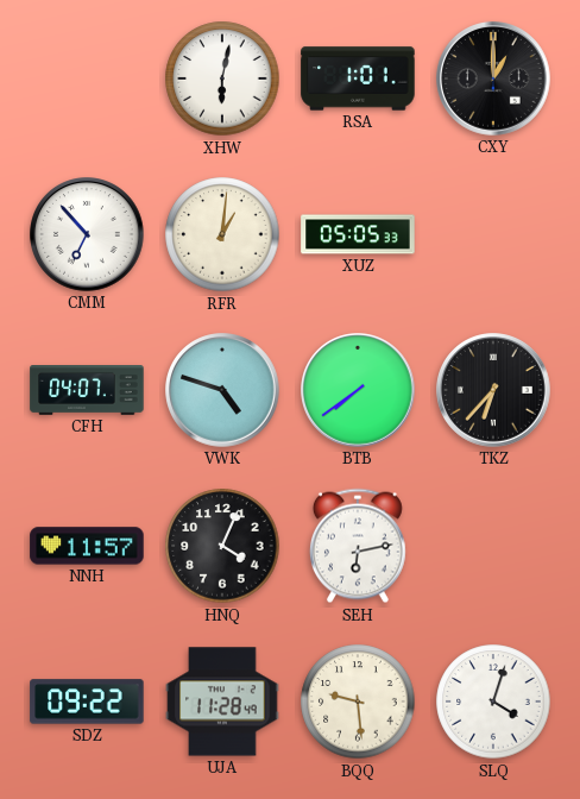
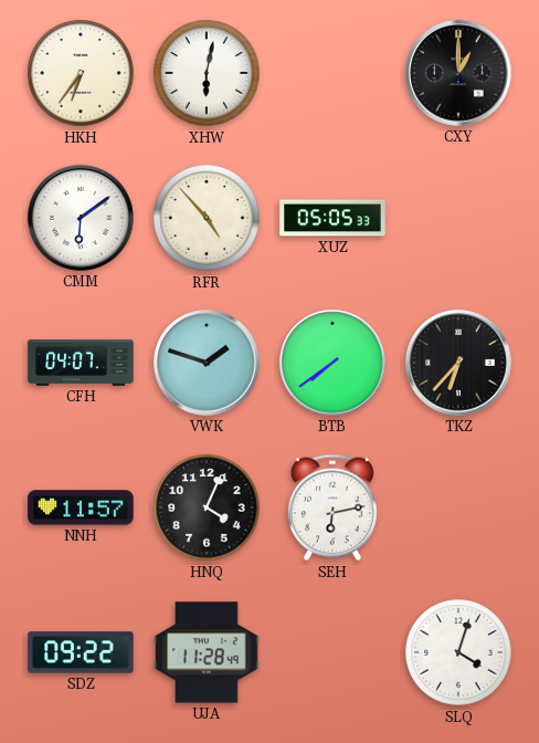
HKH: none -> 6:36
RSA: 1:01 -> none
CMM: 6:53 -> 6:09
RFR: 1:01 -> 4:53
VWK: 4:48 -> 1:48
BQQ: 9:29 -> none
